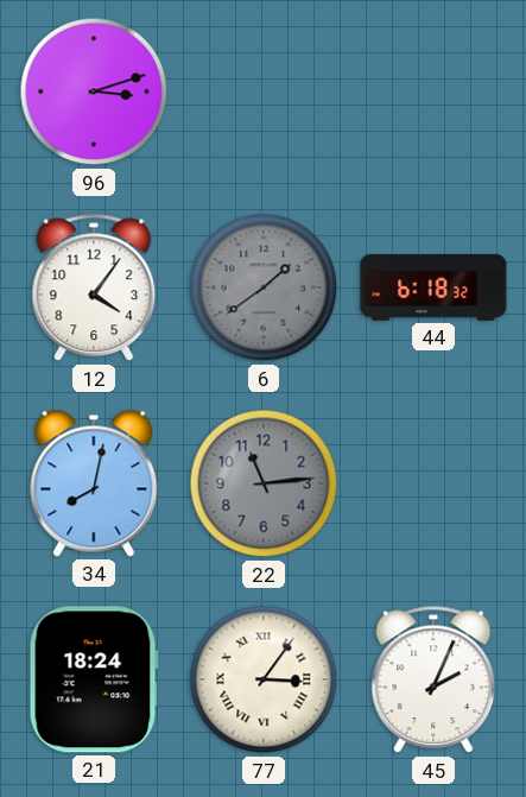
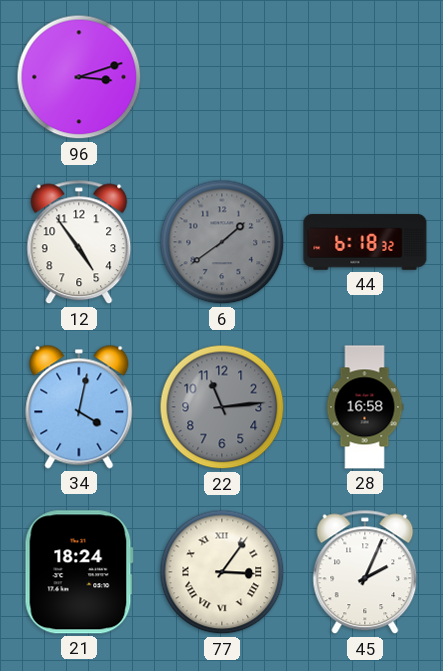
12: 4:06 -> 4:54
34: 8:02 -> 4:02
28: none -> 16:58
